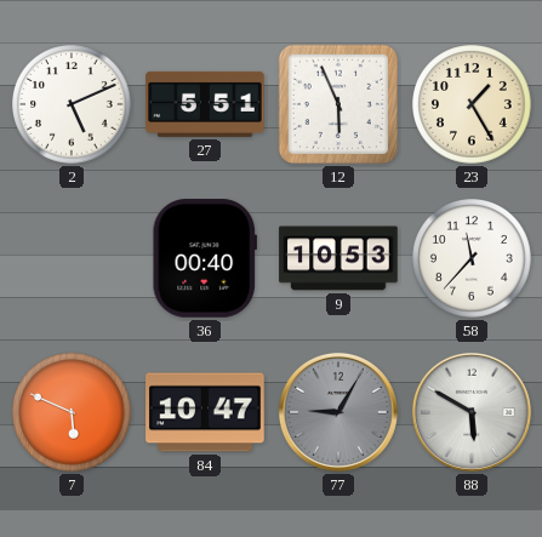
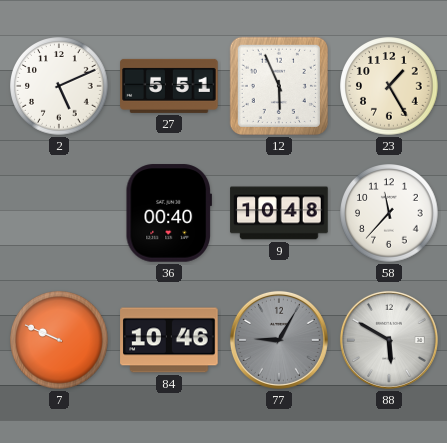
9: 10:53 -> 10:48
7: 5:49 -> 9:49
84: 10:47 -> 10:46
